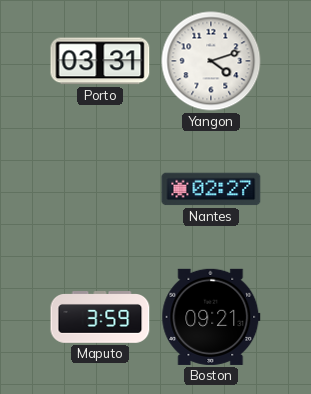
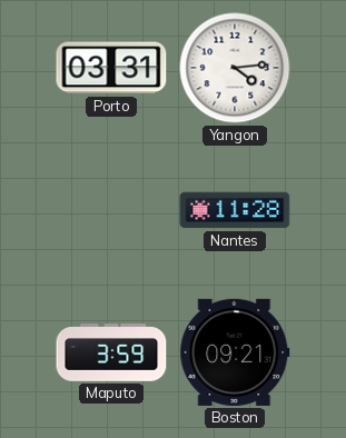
Yangon: 4:12 -> 4:14
Nantes: 02:27 -> 11:28
